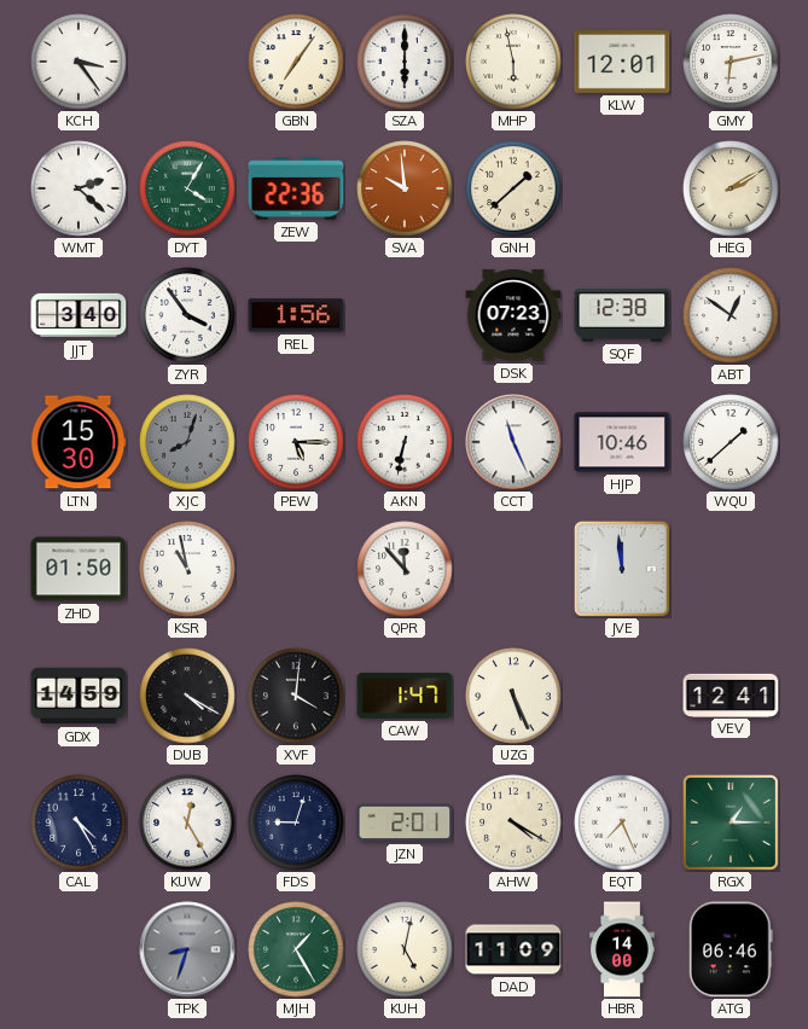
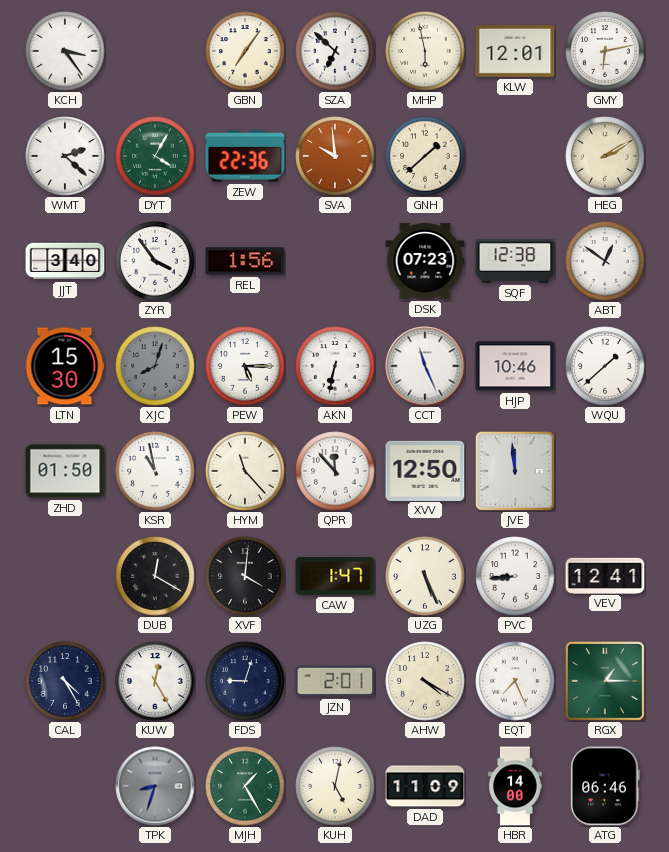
SZA: 6:00 -> 6:52
HYM: none -> 11:23
XVV: none -> 12:50
GDX: 14:59 -> none
DUB: 4:20 -> 12:20
PVC: none -> 8:44
